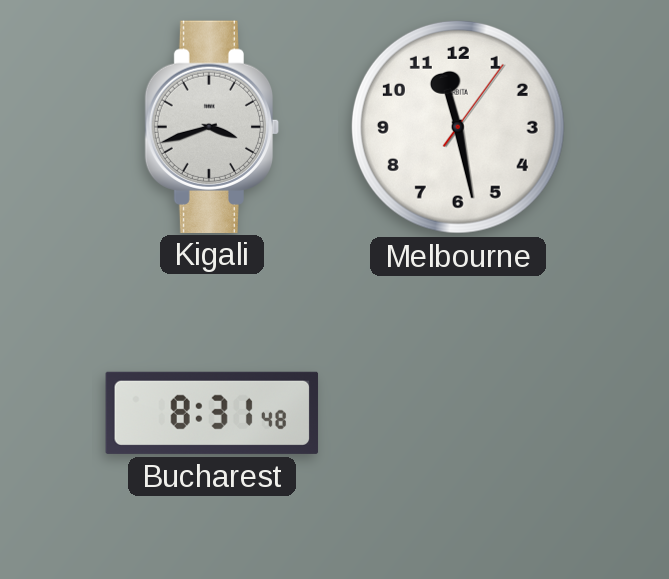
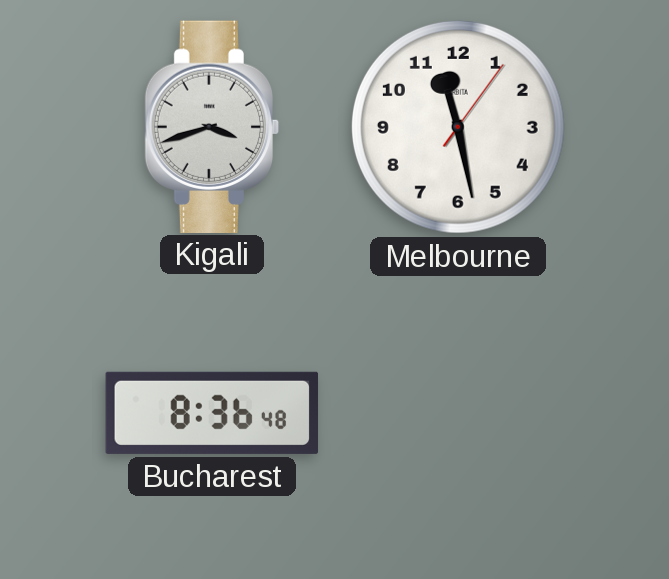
Bucharest: 8:31 -> 8:36
